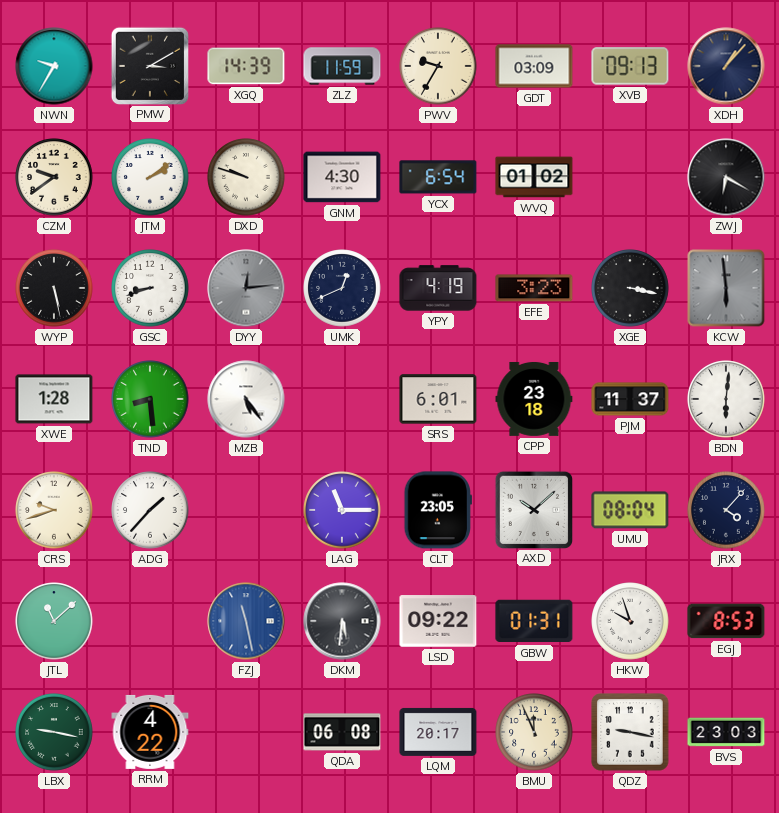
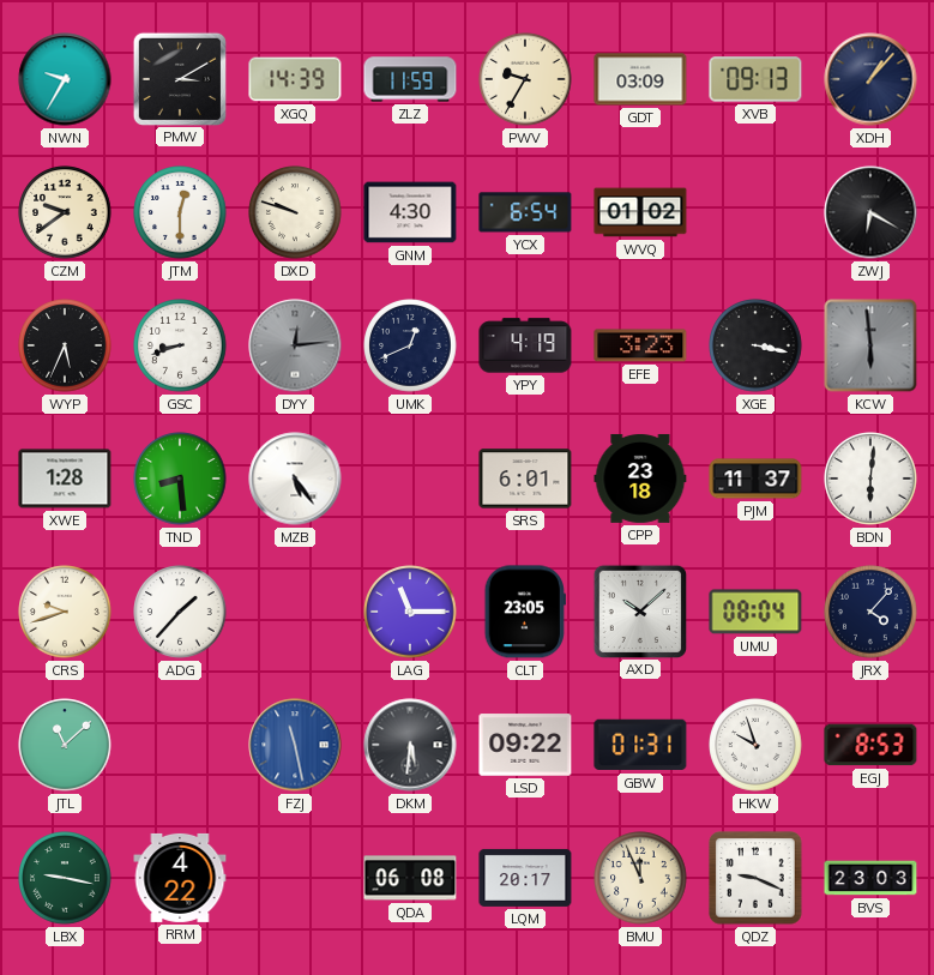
JTM: 2:09 -> 12:30
WYP: 5:28 -> 5:34
QDZ: 9:17 -> 9:19
